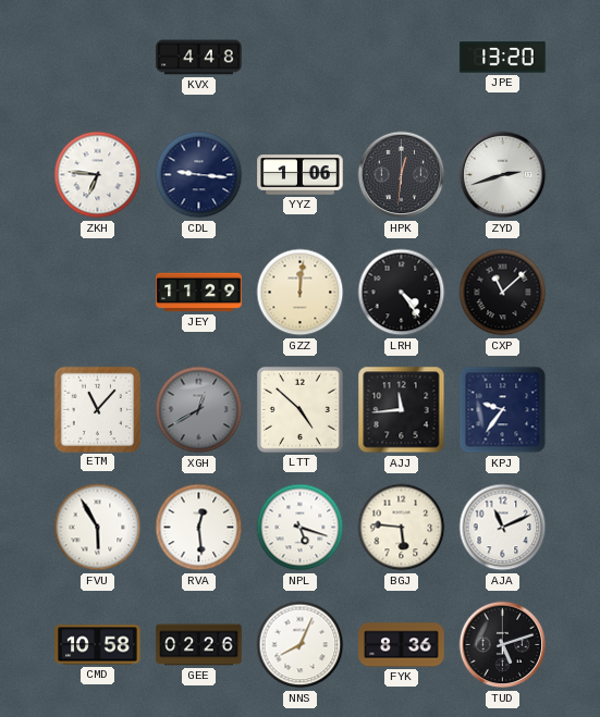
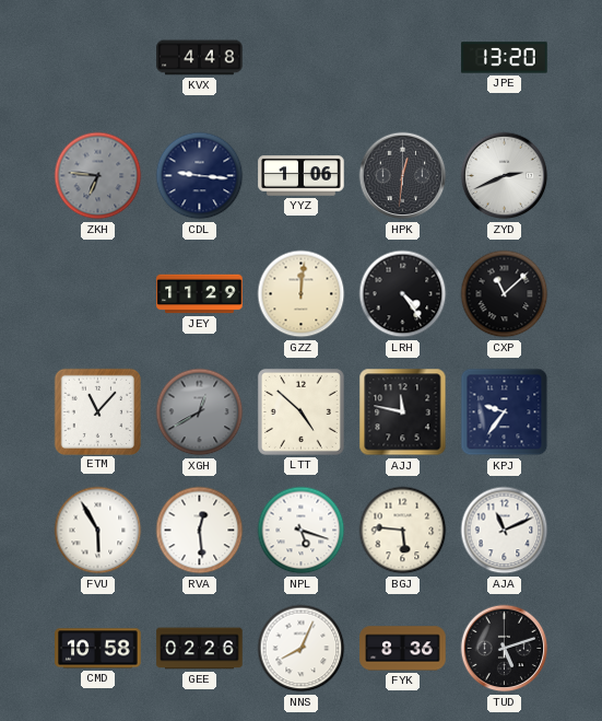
ZKH dial: white -> grey
ZYD: 2:42 -> 2:41
AJJ: 11:44 -> 11:47
